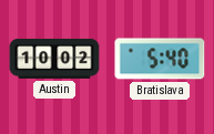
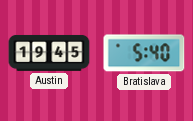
Austin: 10:02 -> 19:45
